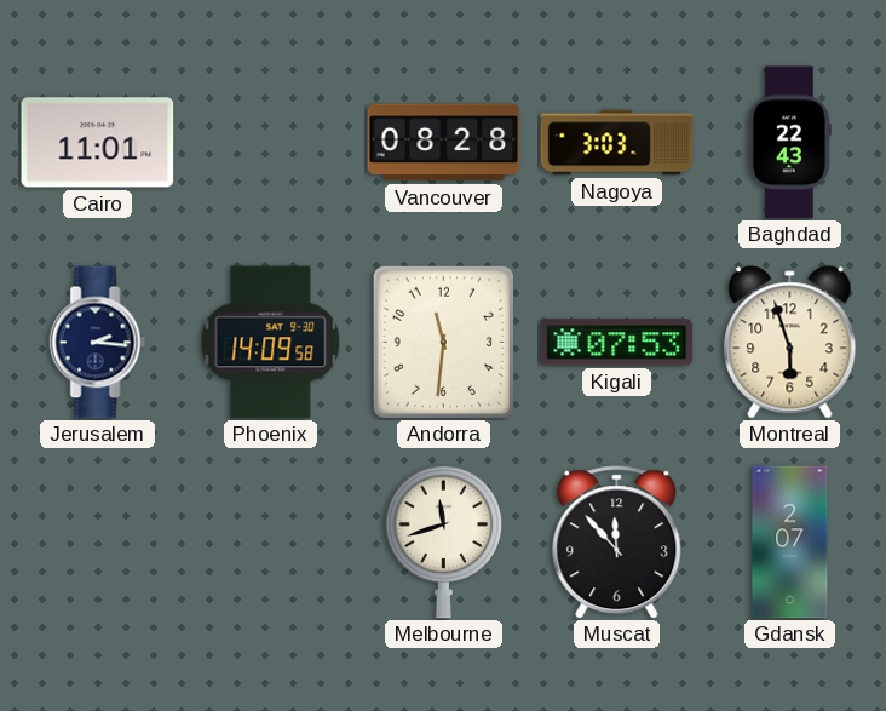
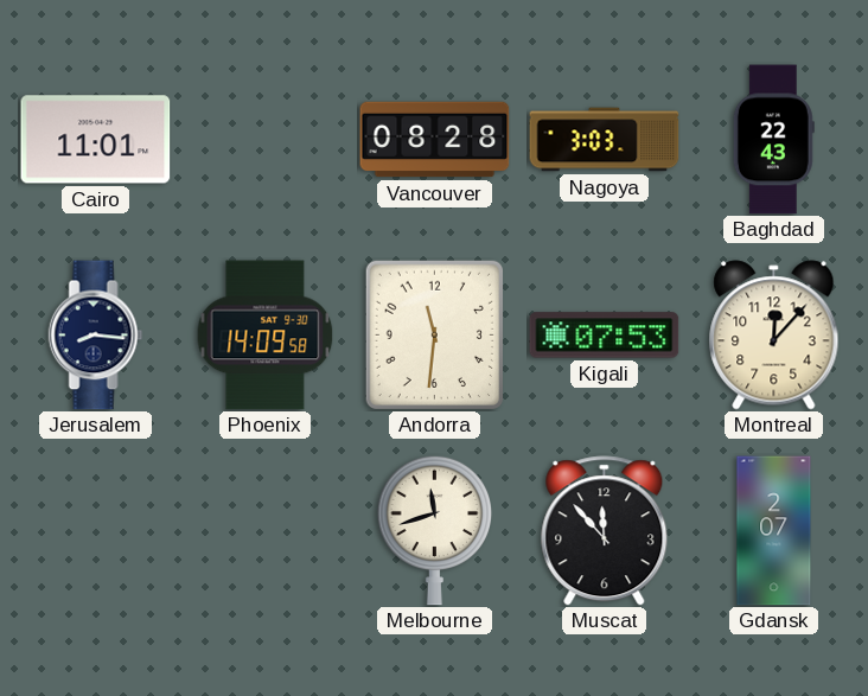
Jerusalem: 2:16 -> 8:16
Montreal: 5:57 -> 12:07
